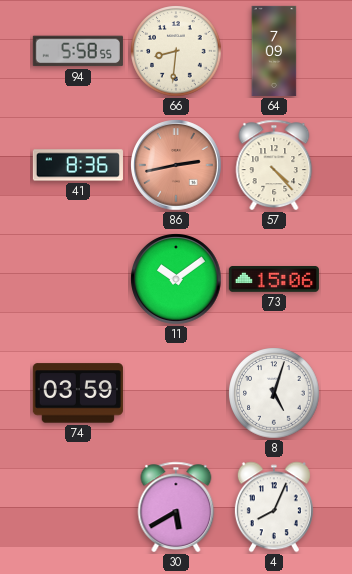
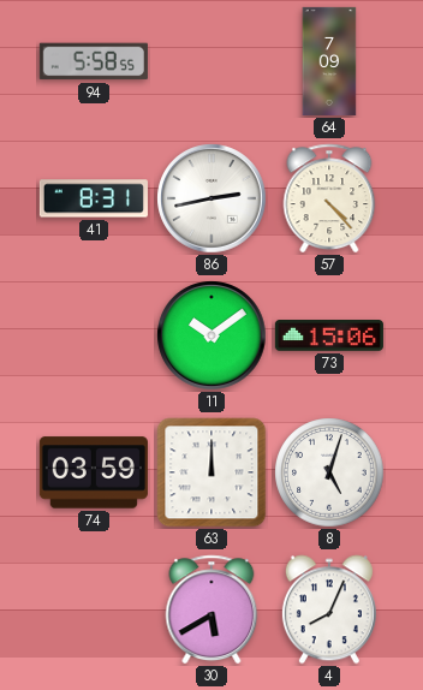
66: 8:31 -> none
41: 8:36 -> 8:31
86 dial: salmon -> white
63: none -> 12:00
